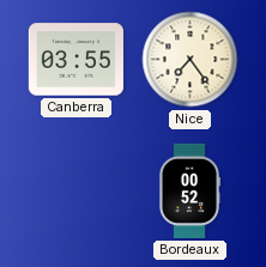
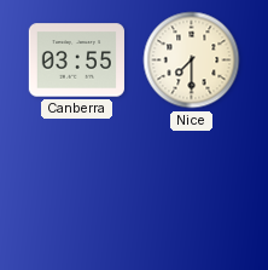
Nice: 7:24 -> 7:30
Bordeaux: 00:52 -> none
